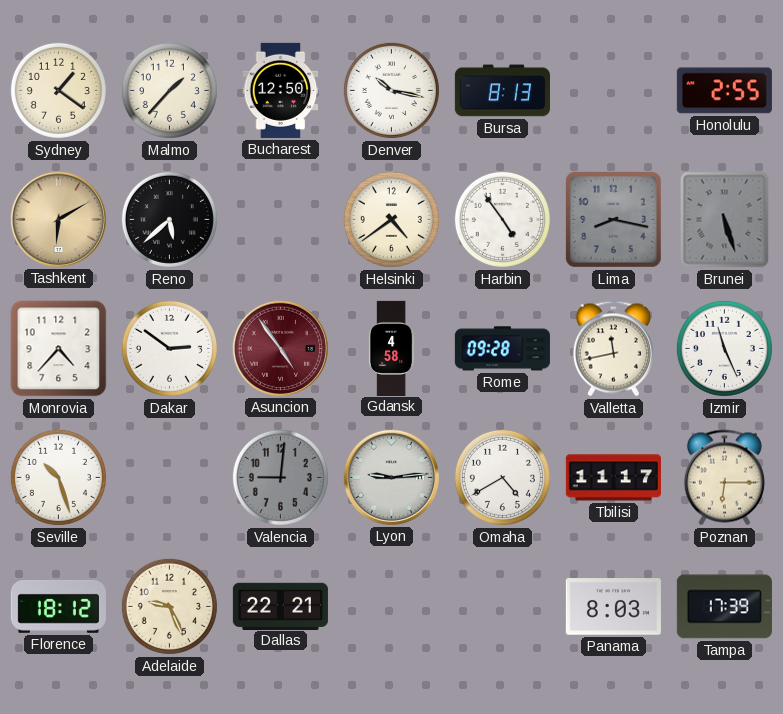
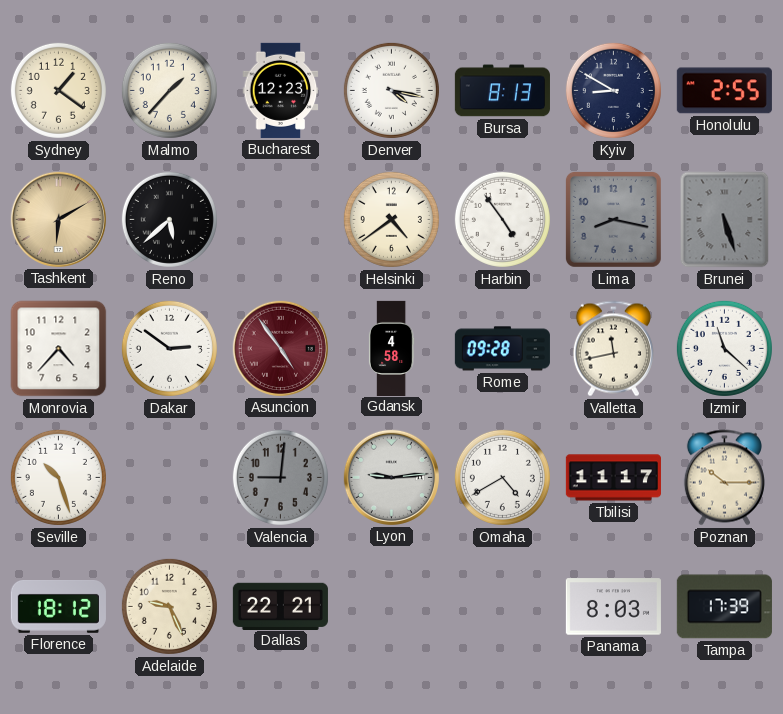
Bucharest: 12:50 -> 12:23
Denver: 10:17 -> 4:17
Kyiv: none -> 8:50
Izmir: 11:26 -> 11:22
Poznan: 6:15 -> 10:15
